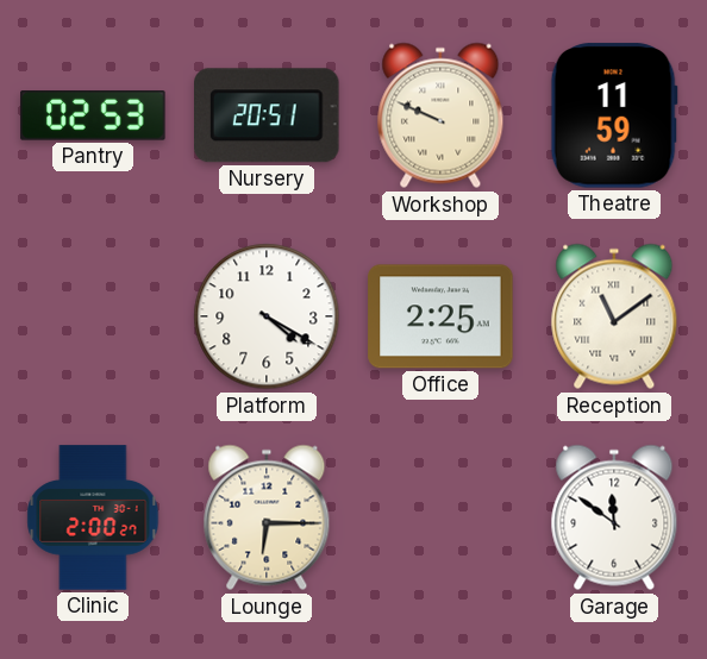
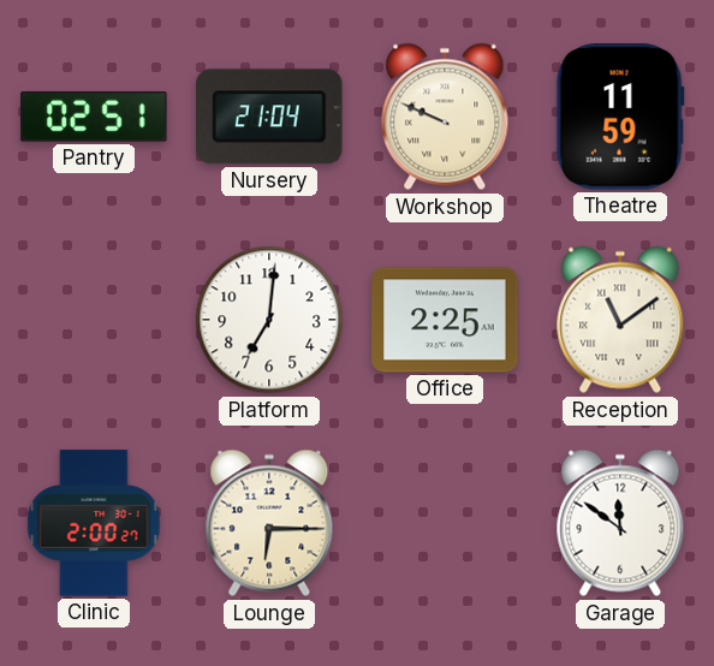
Pantry: 02:53 -> 02:51
Nursery: 20:51 -> 21:04
Platform: 4:20 -> 7:01
